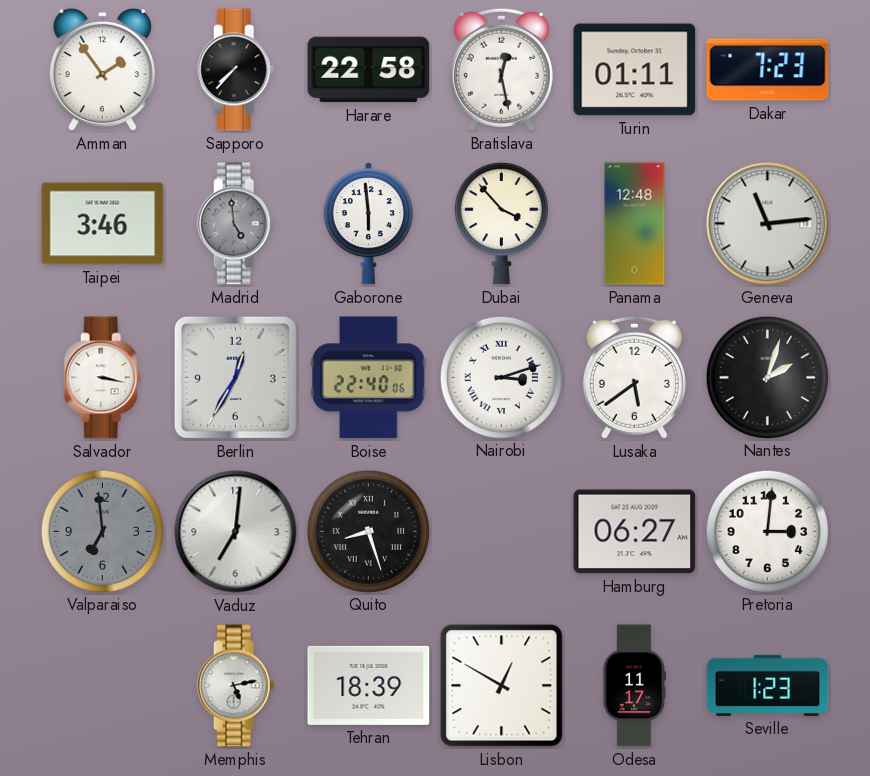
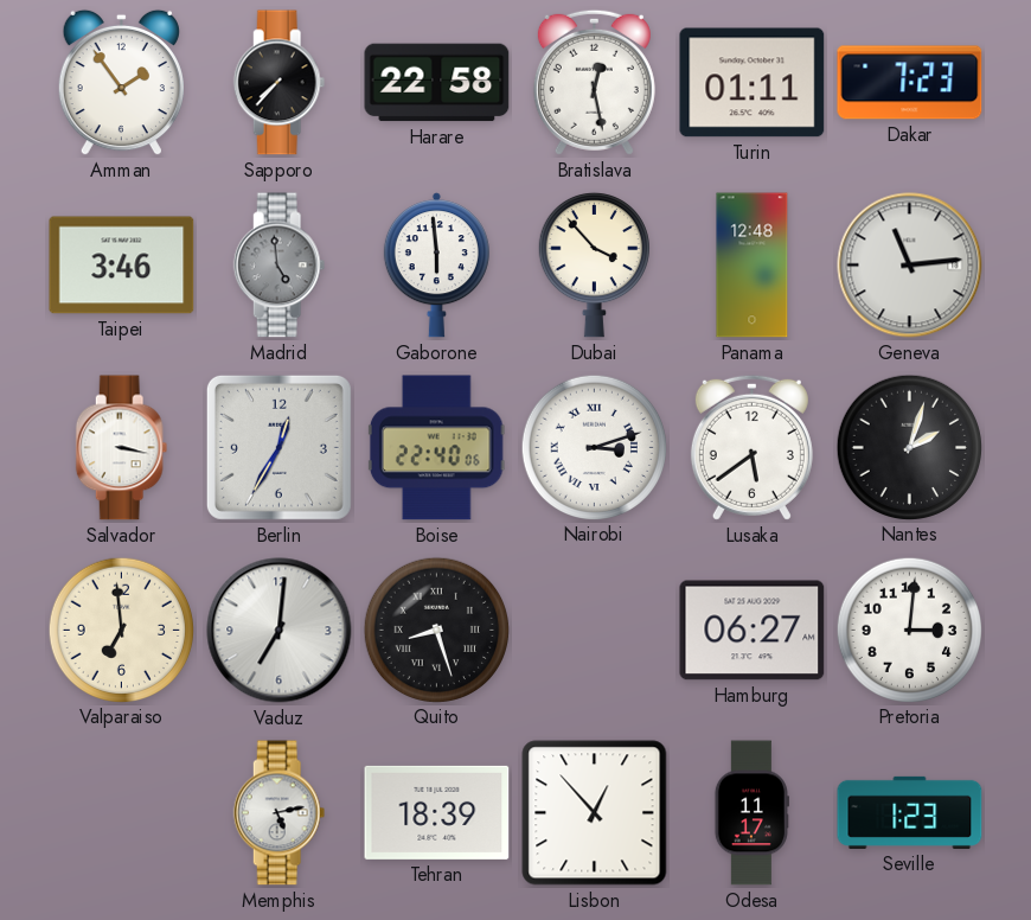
Valparaiso dial: grey -> cream
Lisbon: 12:50 -> 12:53
